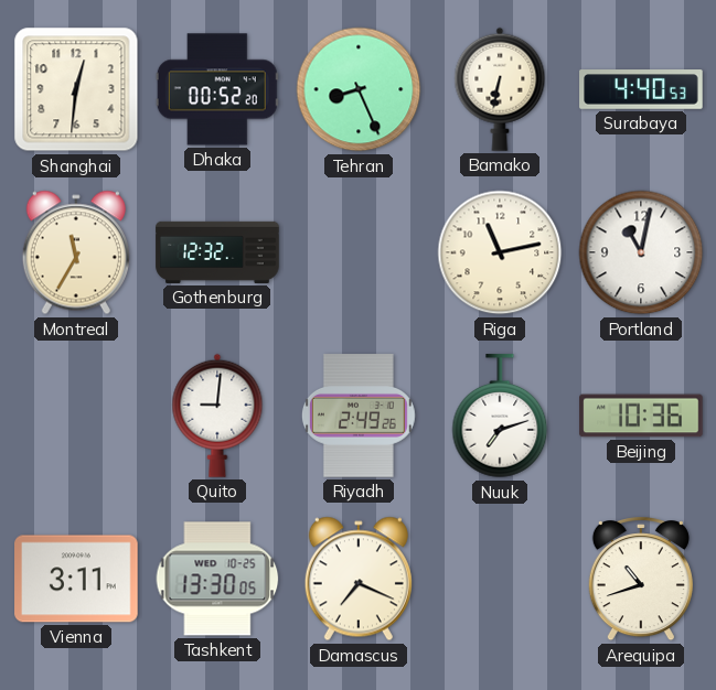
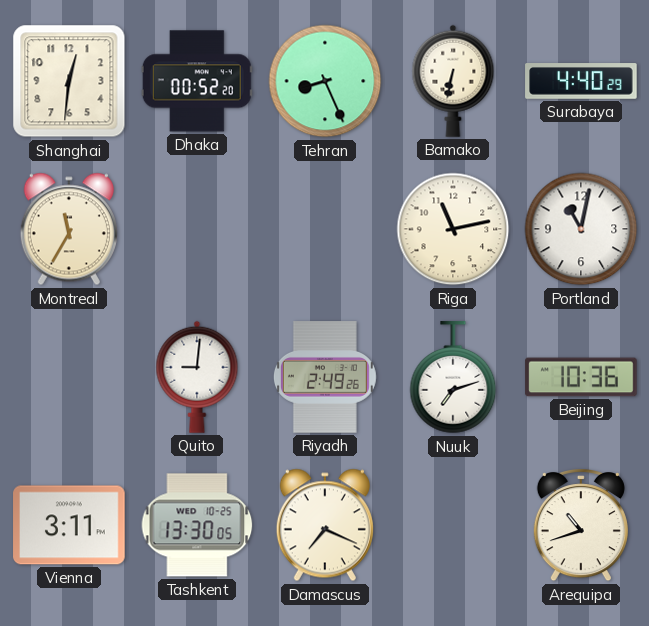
Surabaya: 4:40:53 -> 4:40:29
Gothenburg: 12:32 -> none
